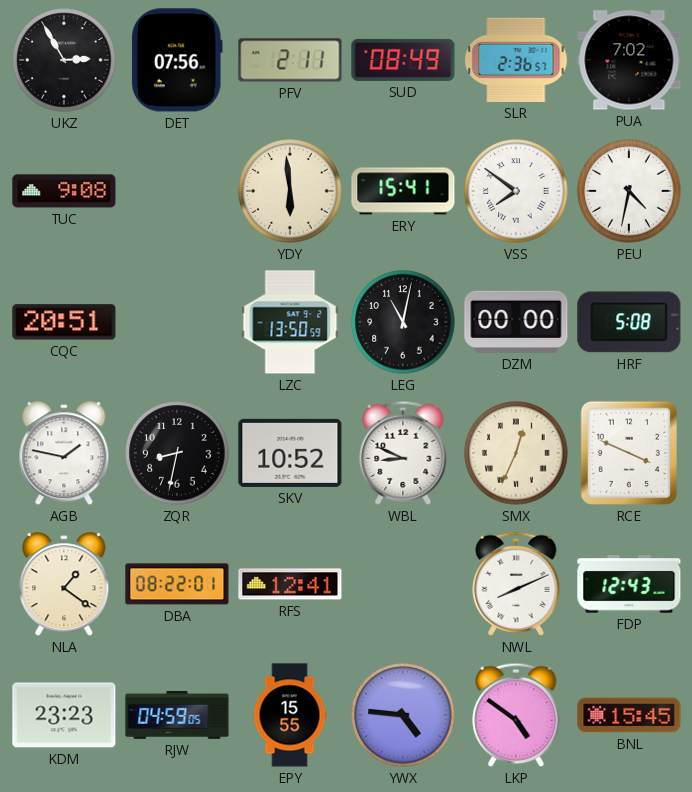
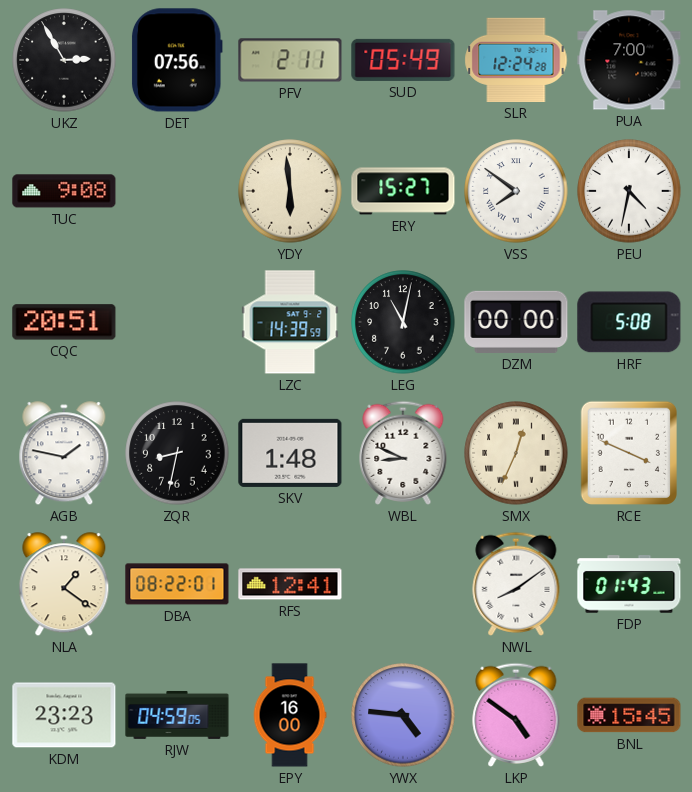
SUD: 08:49 -> 05:49
SLR: 2:36 -> 12:24
PUA: 7:02 -> 7:00
ERY: 15:41 -> 15:27
LZC: 13:50 -> 14:39
SKV: 10:52 -> 1:48
NWL: 8:11 -> 8:09
FDP: 12:43 -> 01:43
EPY: 15:55 -> 16:00
